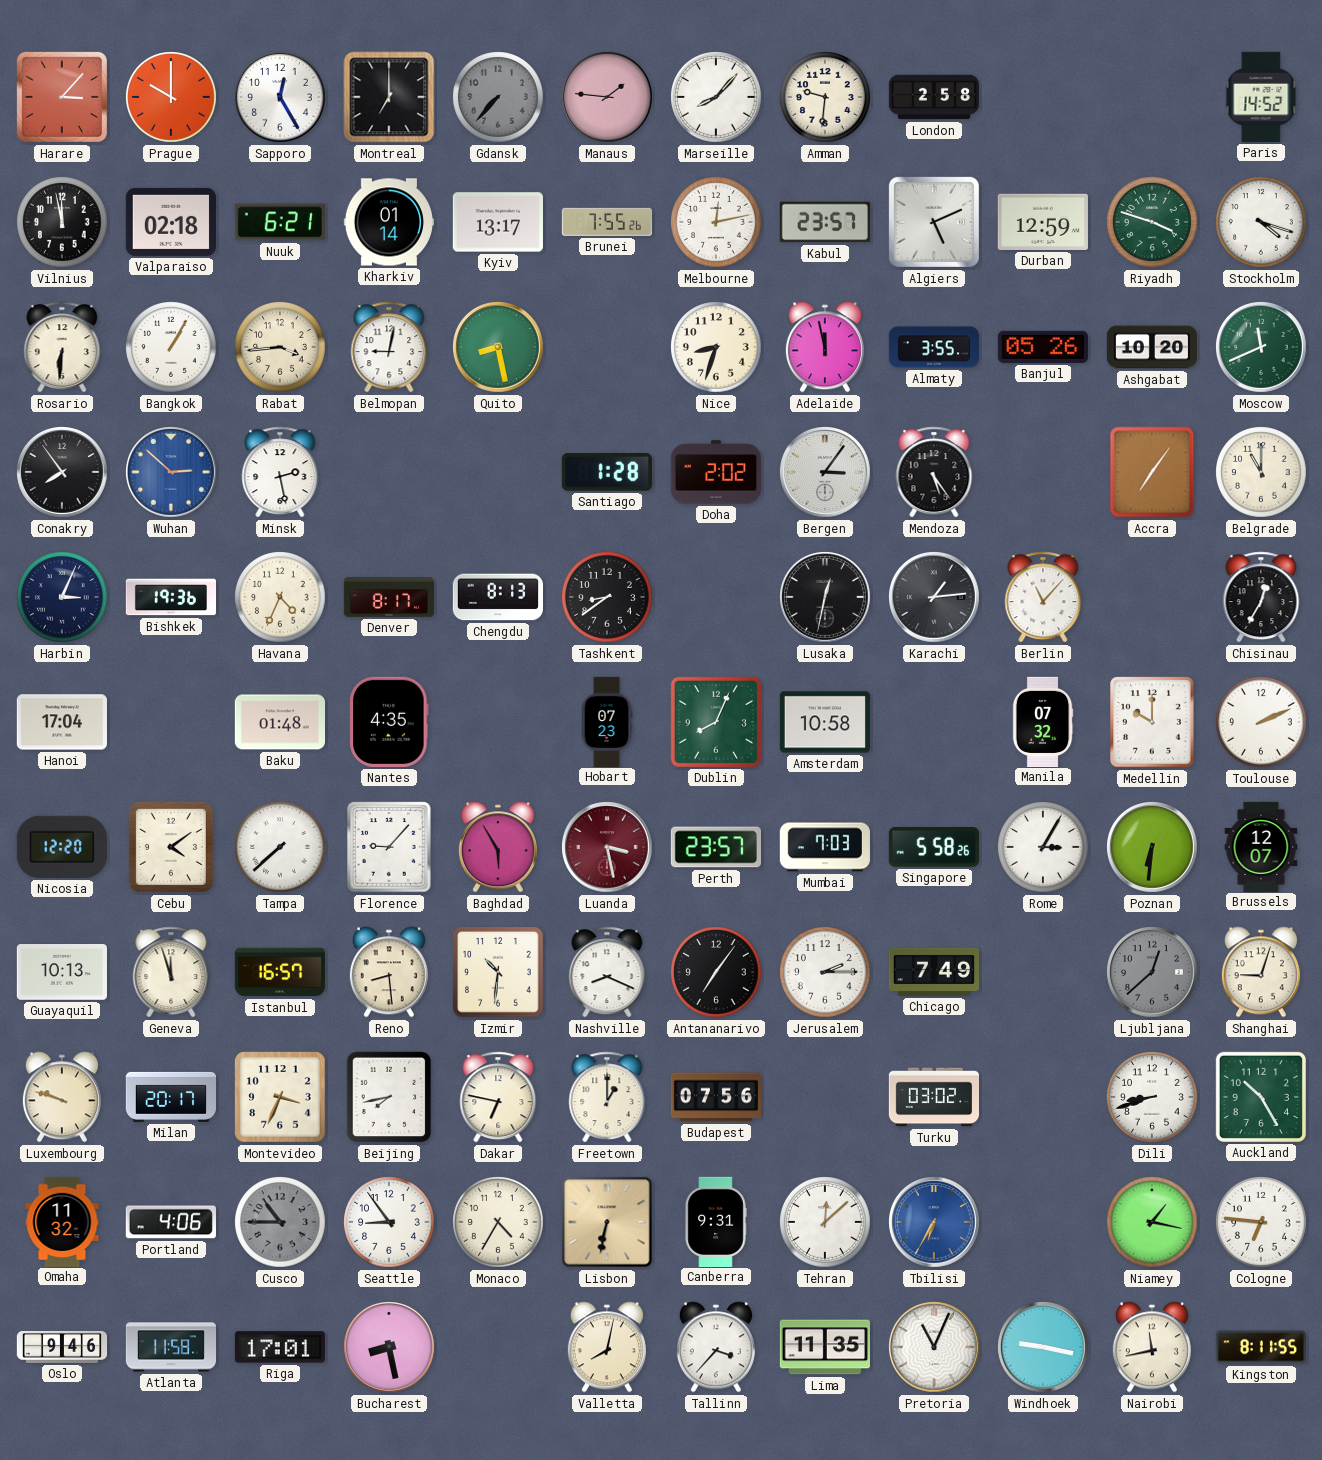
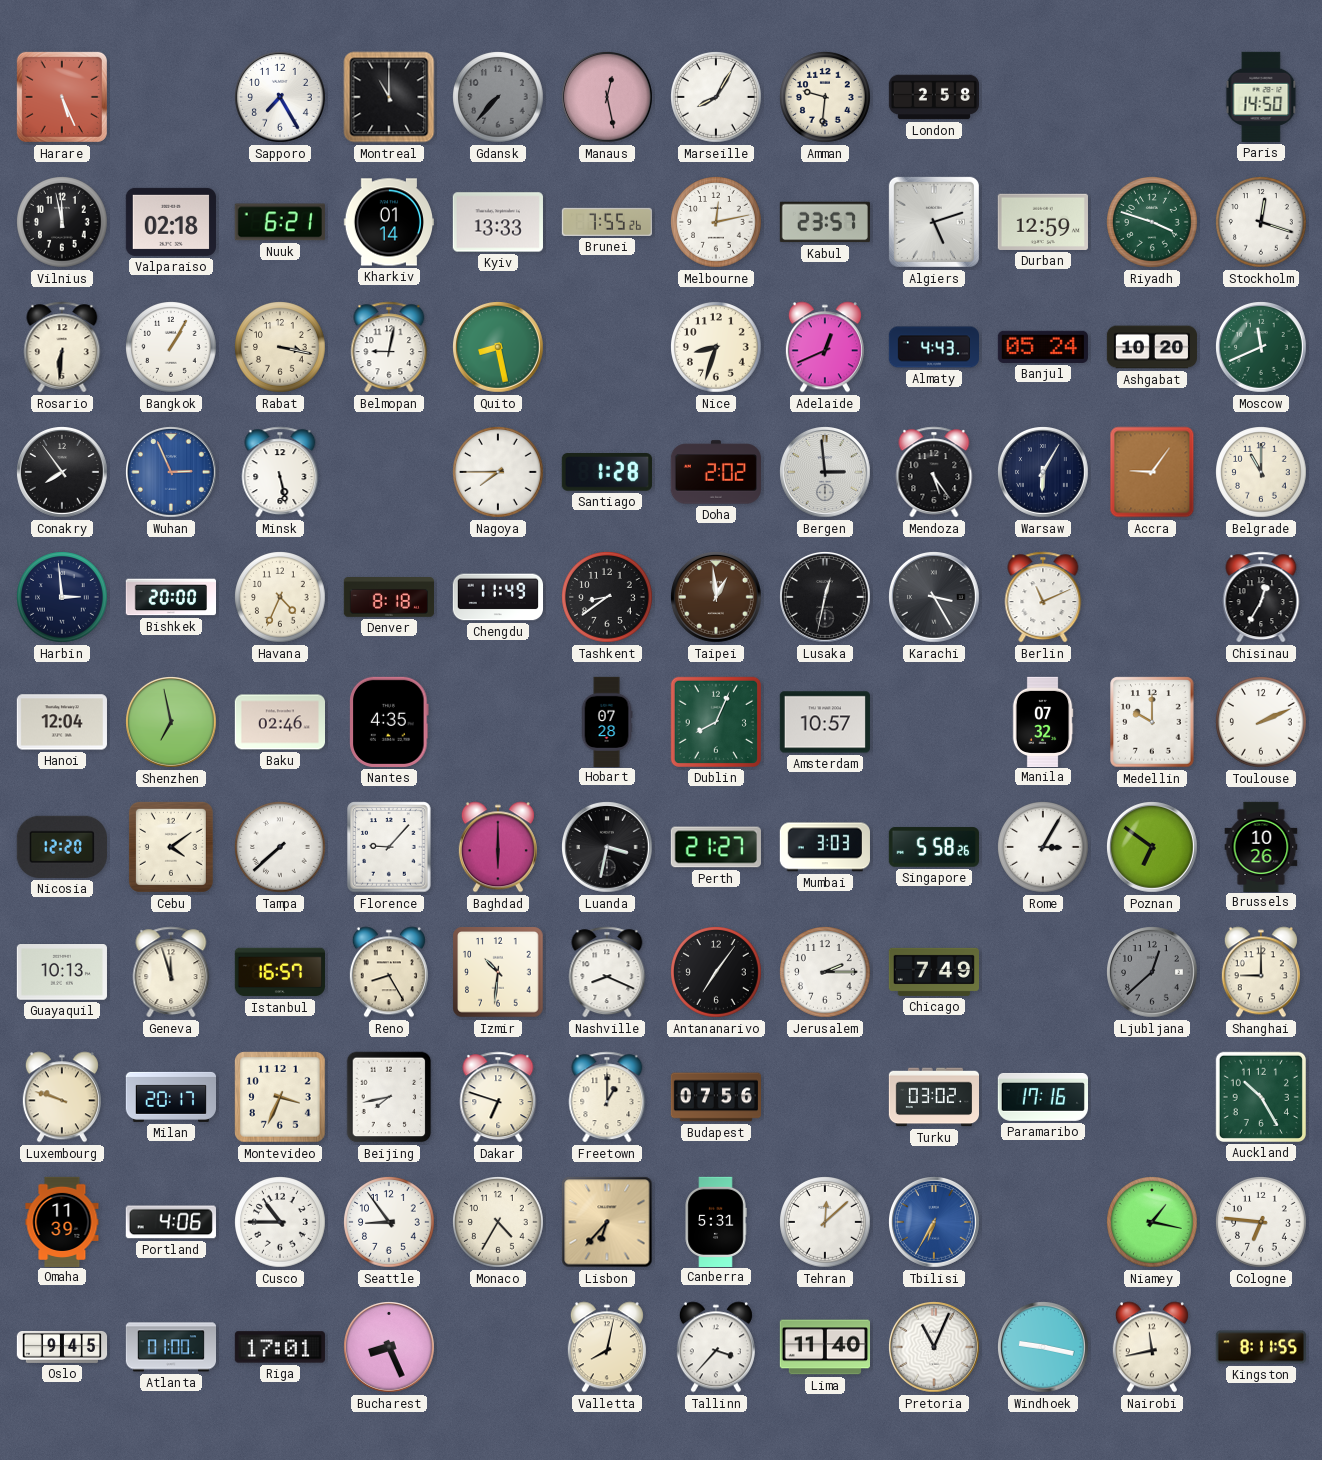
Harare: 3:07 -> 5:26
Prague: 10:00 -> none
Sapporo: 12:25 -> 7:25
Montreal: 7:00 -> 11:00
Manaus: 1:46 -> 12:28
Marseille: 8:07 -> 8:05
Paris: 14:52 -> 14:50
Kyiv: 13:17 -> 13:33
Algiers: 5:11 -> 5:12
Stockholm: 4:18 -> 12:18
Rabat: 3:44 -> 3:17
Adelaide: 11:58 -> 12:41
Almaty: 3:55 -> 4:43
Banjul: 05:26 -> 05:24
Wuhan: 2:52 -> 2:56
Minsk: 2:28 -> 5:28
Nagoya: none -> 7:45
Bergen: 3:06 -> 2:59
Warsaw: none -> 6:05
Accra: 7:06 -> 9:06
Harbin: 3:04 -> 2:59
Bishkek: 19:36 -> 20:00
Denver: 8:17 -> 8:18
Chengdu: 8:13 -> 11:49
Taipei: none -> 12:59
Karachi: 1:14 -> 3:25
Berlin: 11:07 -> 11:11
Hanoi: 17:04 -> 12:04
Shenzhen: none -> 6:58
Baku: 01:48 -> 02:46
Hobart: 07:23 -> 07:28
Amsterdam: 10:58 -> 10:57
Baghdad: 5:55 -> 6:00
Luanda: 3:28 -> 3:32
Luanda dial: burgundy -> black
Perth: 23:57 -> 21:27
Mumbai: 7:03 -> 3:03
Poznan: 6:31 -> 6:51
Brussels: 12:07 -> 10:26
Reno: 8:29 -> 8:25
Shanghai: 9:03 -> 9:00
Dakar: 6:47 -> 6:48
Paramaribo: none -> 17:16
Dili: 8:42 -> none
Omaha: 11:32 -> 11:39
Cusco dial: grey -> white
Lisbon: 6:32 -> 6:37
Canberra: 9:31 -> 5:31
Oslo: 9:46 -> 9:45
Atlanta: 11:58 -> 01:00
Bucharest: 8:28 -> 8:26
Lima: 11:35 -> 11:40
